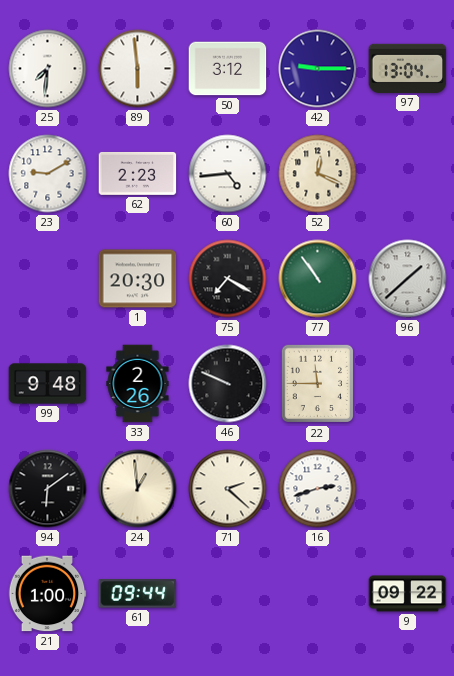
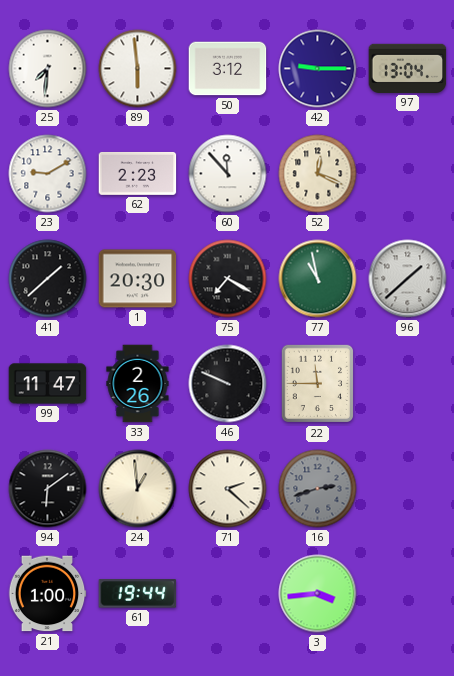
60: 4:44 -> 11:53
41: none -> 1:38
77: 10:54 -> 10:58
99: 9:48 -> 11:47
16 dial: white -> grey
61: 09:44 -> 19:44
3: none -> 3:44
9: 09:22 -> none
